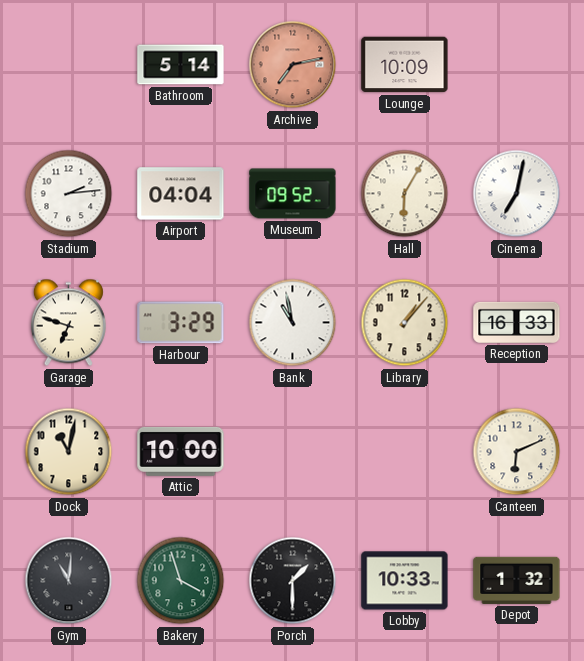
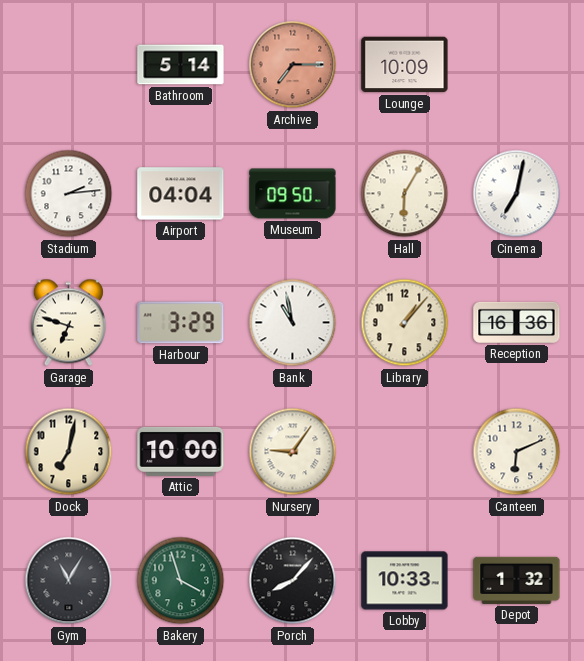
Archive: 7:13 -> 7:15
Museum: 09:52 -> 09:50
Reception: 16:33 -> 16:36
Dock: 11:02 -> 7:02
Nursery: none -> 9:06
Gym: 11:01 -> 11:05
Porch: 1:30 -> 8:07
